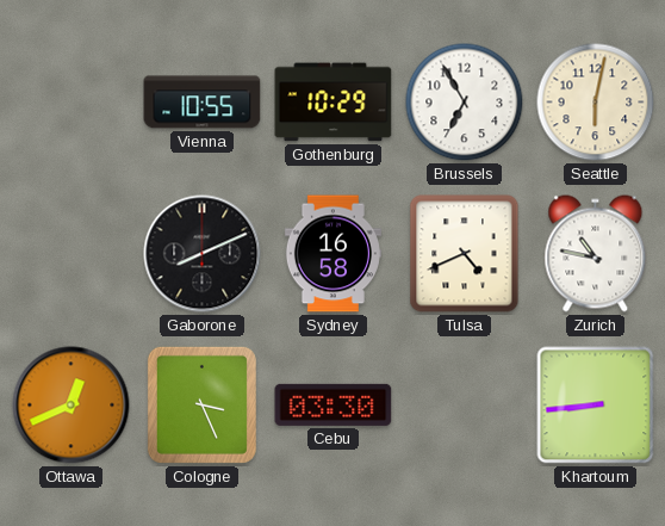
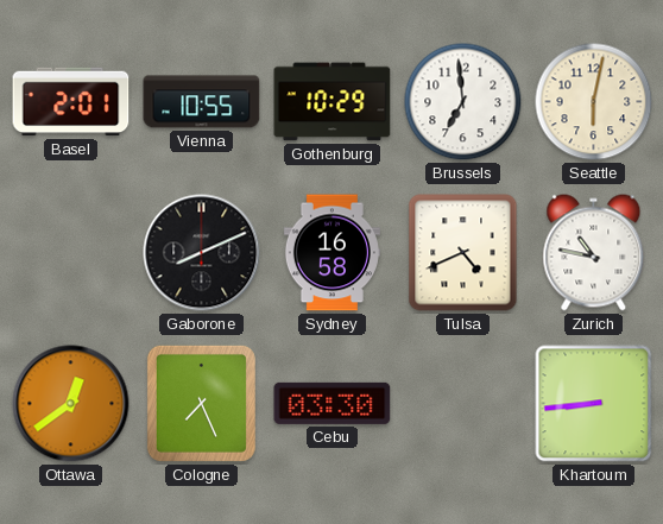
Basel: none -> 2:01
Brussels: 6:55 -> 6:59
Ottawa: 12:41 -> 12:39
Cologne: 3:26 -> 7:26
